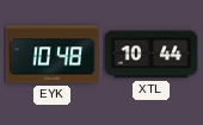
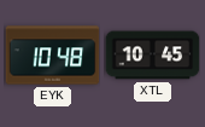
XTL: 10:44 -> 10:45
